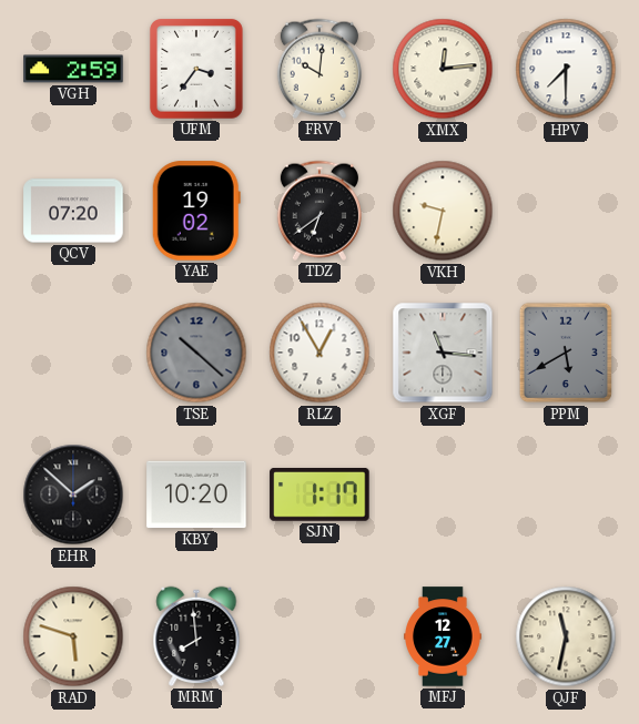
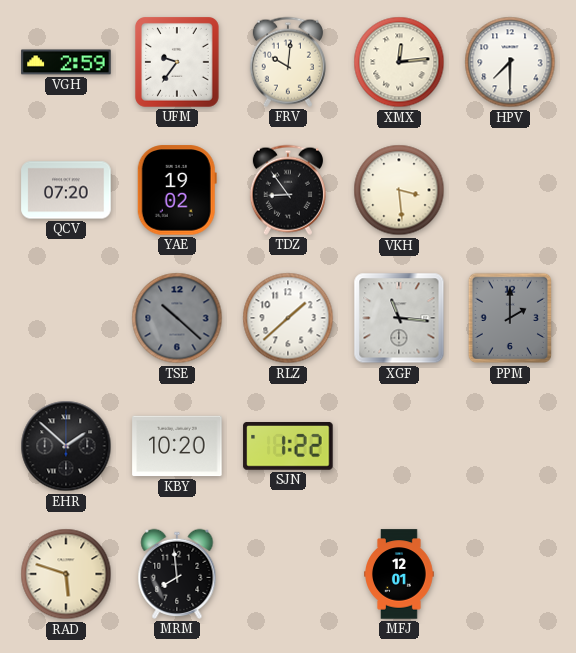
UFM: 3:36 -> 9:36
TDZ: 6:39 -> 8:54
VKH: 9:32 -> 3:29
RLZ: 12:55 -> 1:38
PPM: 5:40 -> 2:00
SJN: 1:17 -> 1:22
MFJ: 12:27 -> 12:01
QJF: 11:32 -> none
